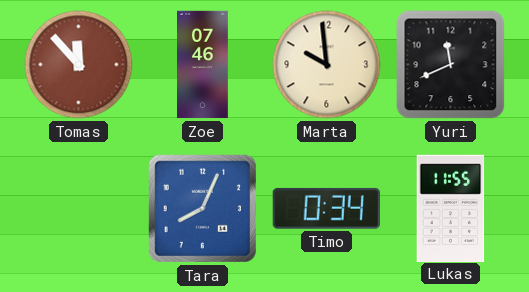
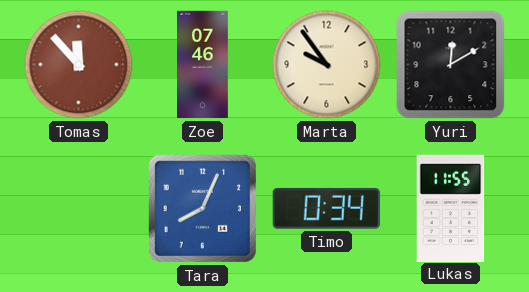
Marta: 9:59 -> 9:54
Yuri: 11:41 -> 12:10
